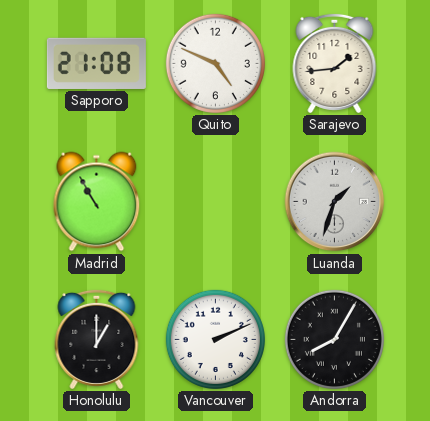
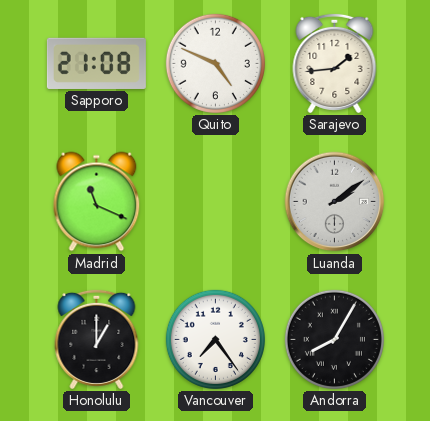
Madrid: 10:55 -> 11:19
Luanda: 1:33 -> 2:09
Vancouver: 2:11 -> 7:24
